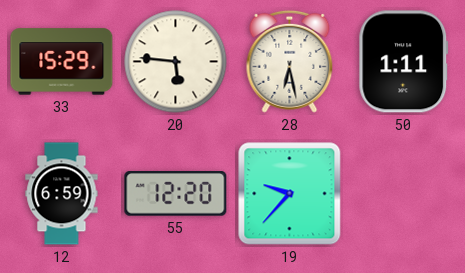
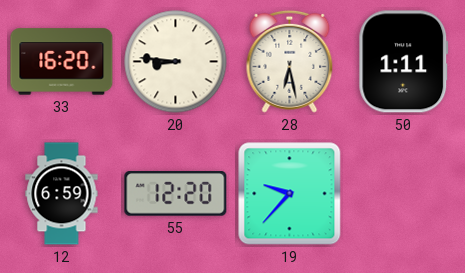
33: 15:29 -> 16:20
20: 5:46 -> 8:46
